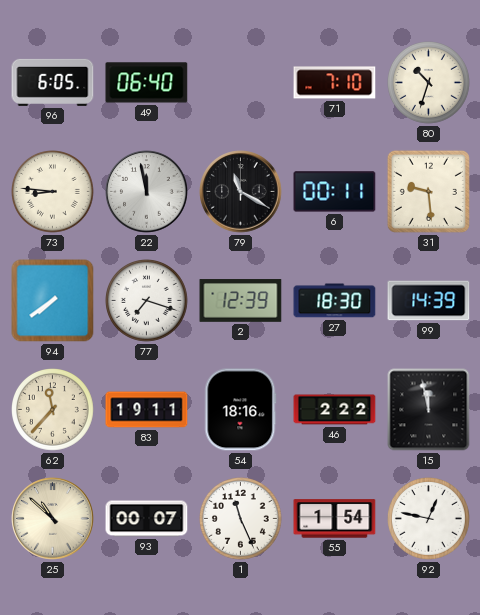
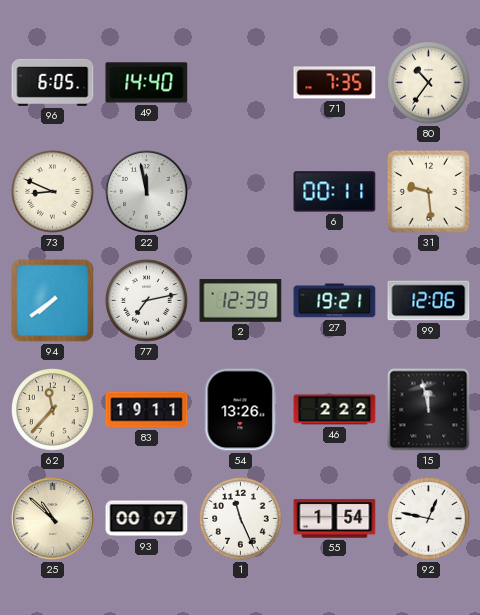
49: 06:40 -> 14:40
71: 7:10 -> 7:35
80: 10:33 -> 10:36
73: 8:46 -> 8:49
79: 11:20 -> none
77: 7:18 -> 7:13
27: 18:30 -> 19:21
99: 14:39 -> 12:06
54: 18:16 -> 13:26
